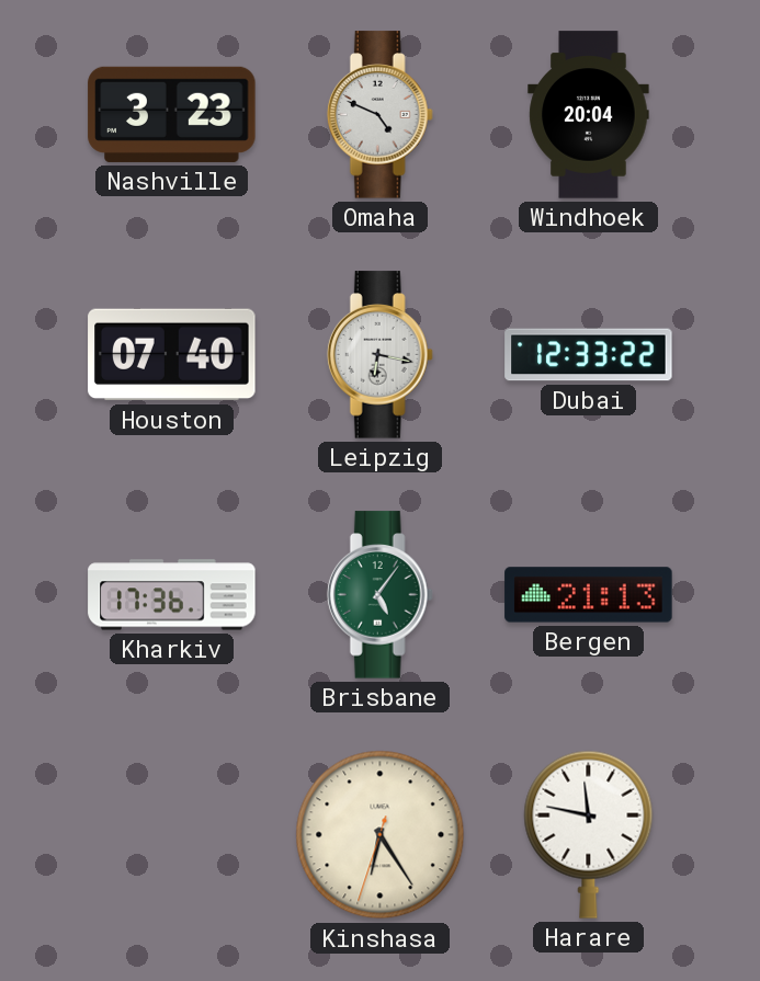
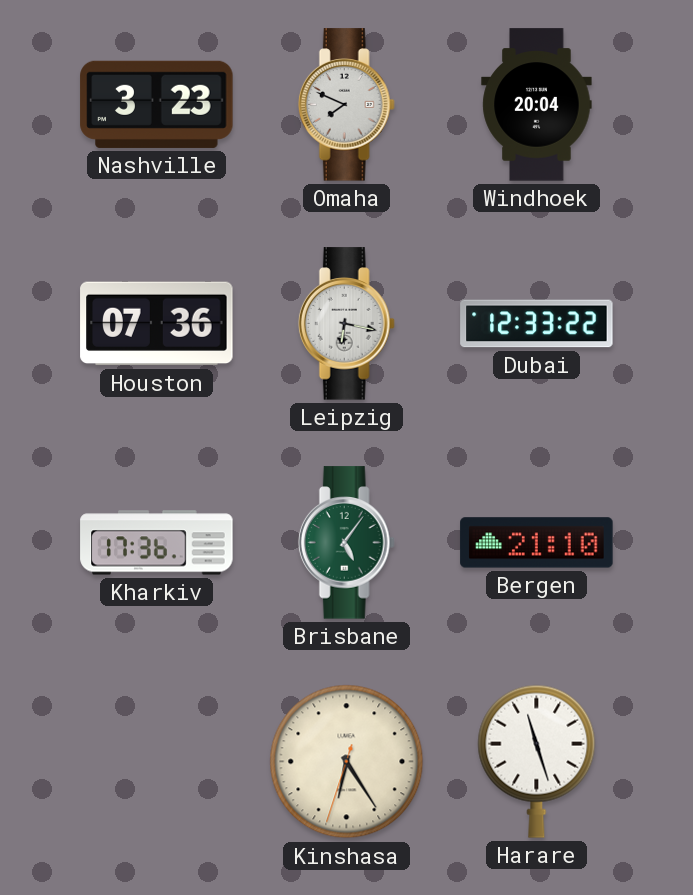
Omaha: 4:49 -> 7:49
Houston: 07:40 -> 07:36
Bergen: 21:13 -> 21:10
Harare: 11:47 -> 11:27
